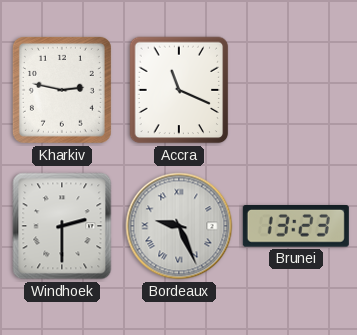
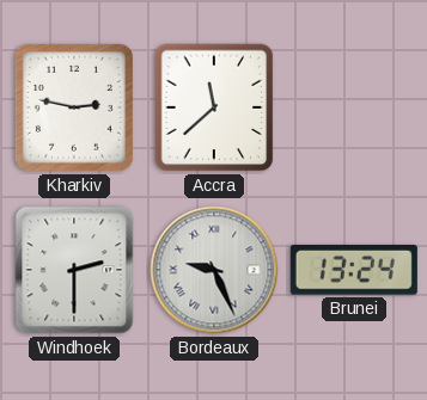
Accra: 11:19 -> 11:38
Brunei: 13:23 -> 13:24
